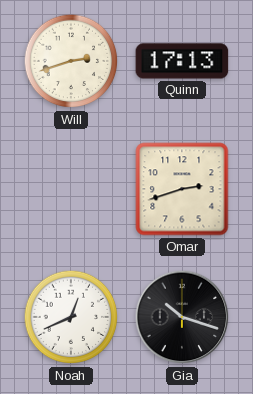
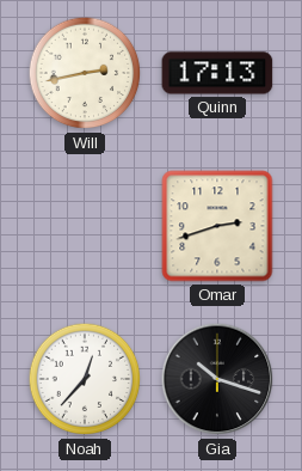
Will: 2:42 -> 2:43
Noah: 12:41 -> 12:37
